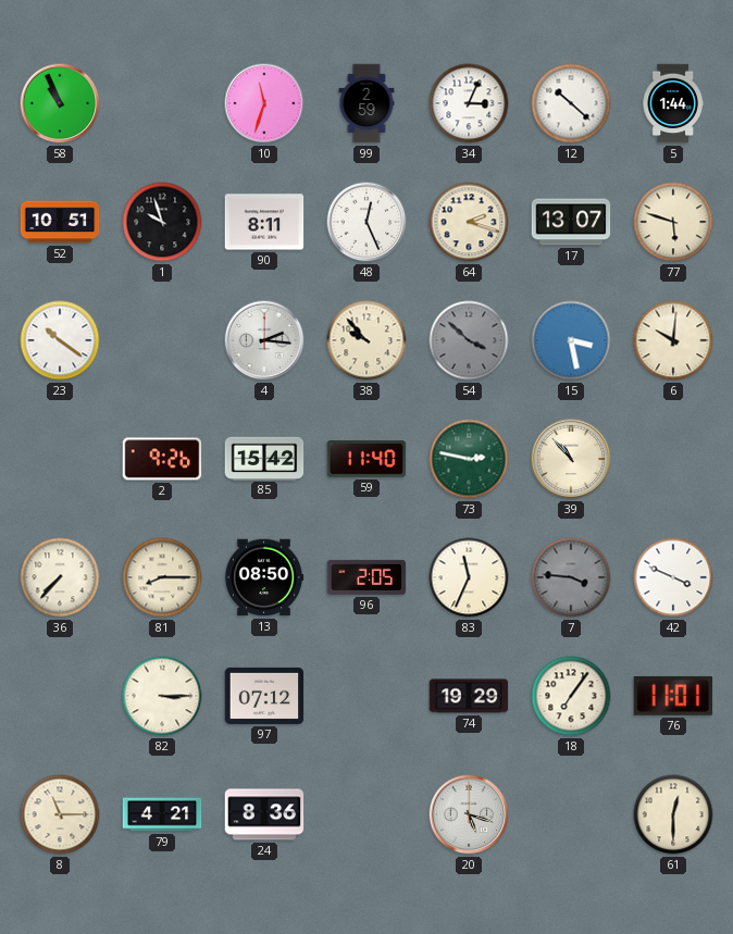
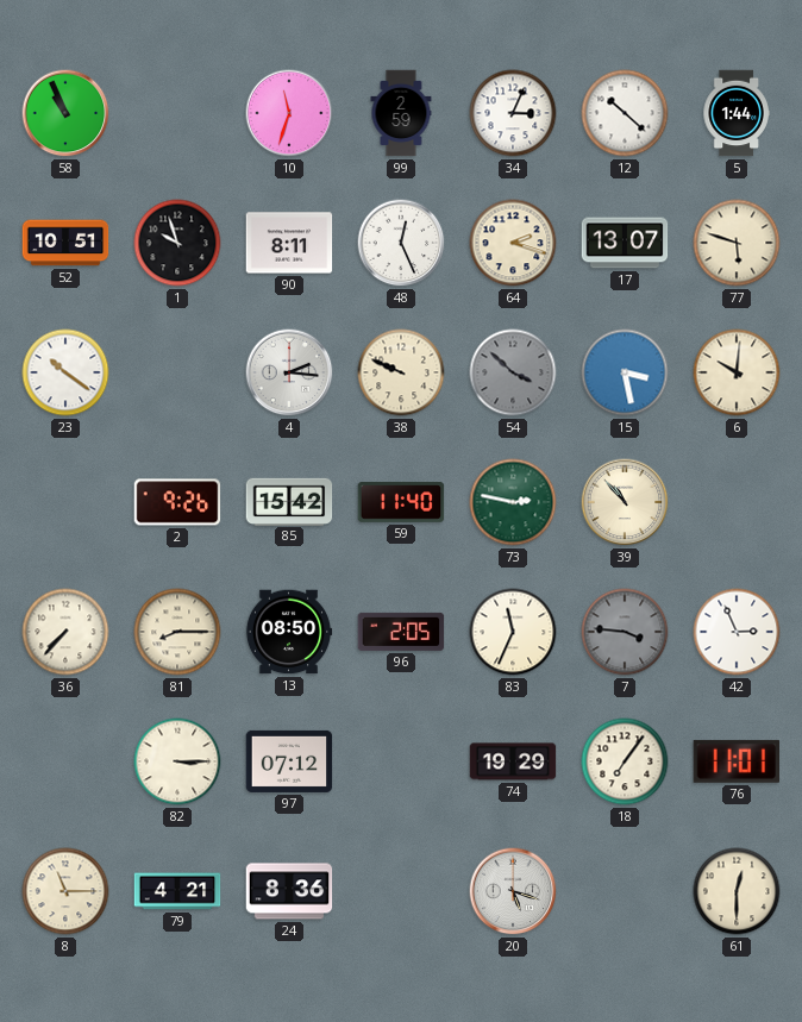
38: 9:53 -> 9:49
42: 3:49 -> 2:56
